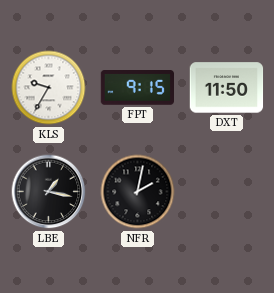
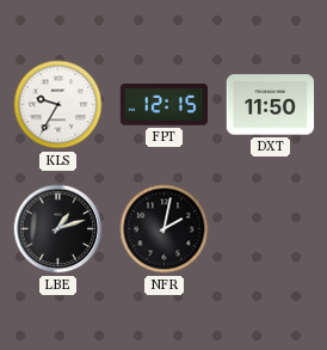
FPT: 9:15 -> 12:15
LBE: 1:17 -> 1:12
